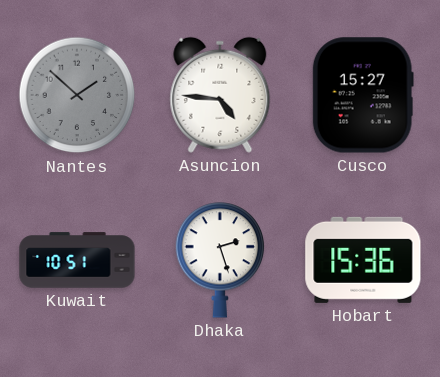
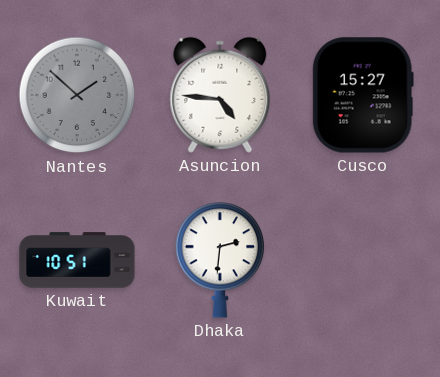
Dhaka: 2:27 -> 2:31
Hobart: 15:36 -> none
